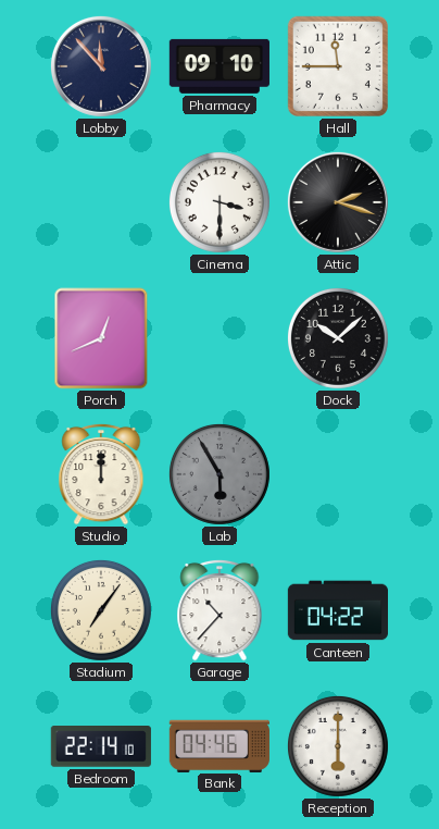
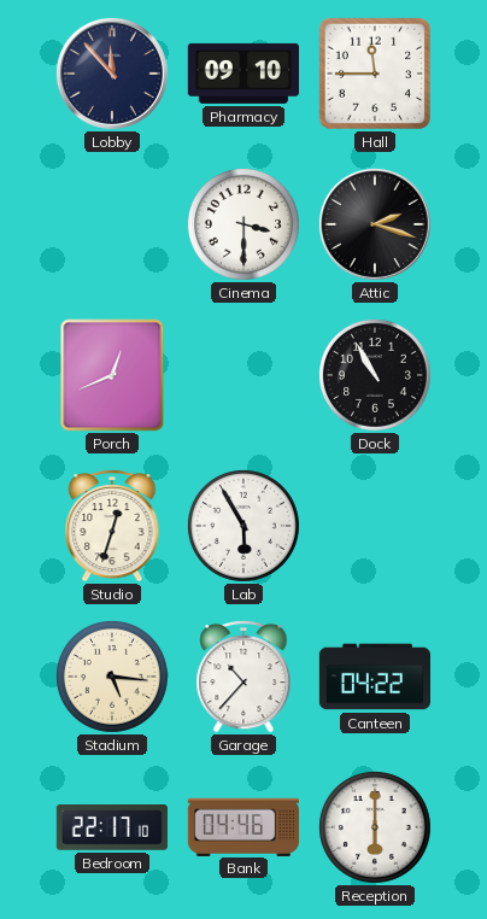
Dock: 10:08 -> 10:55
Studio: 12:00 -> 12:33
Lab dial: grey -> white
Stadium: 7:06 -> 5:16
Bedroom: 22:14 -> 22:17
